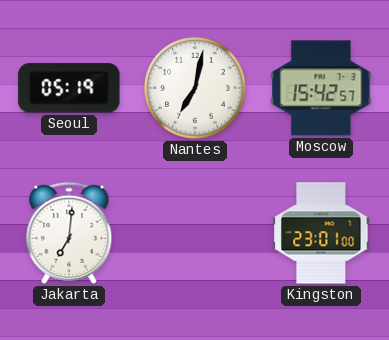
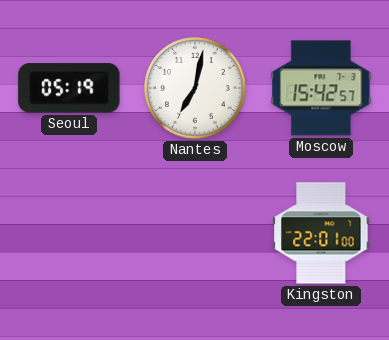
Jakarta: 7:01 -> none
Kingston: 23:01 -> 22:01
